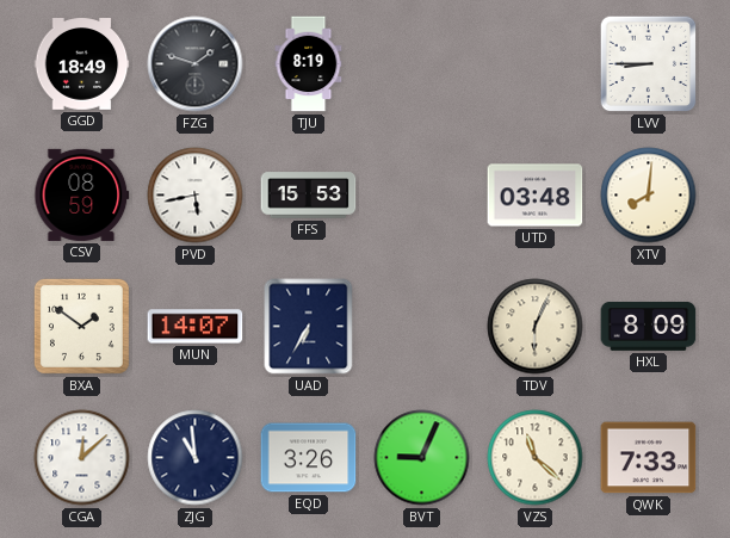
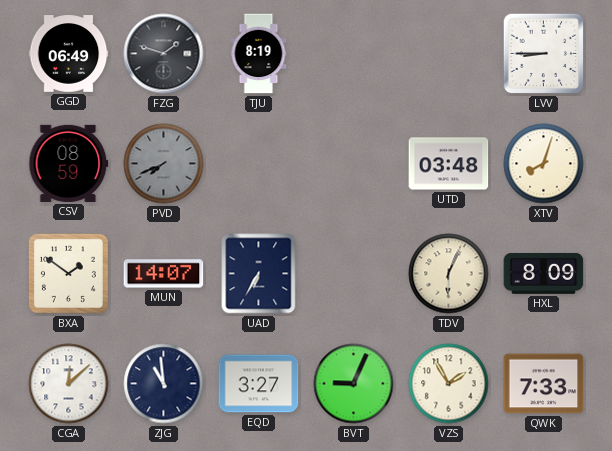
GGD: 18:49 -> 06:49
PVD: 5:43 -> 7:41
PVD dial: white -> grey
FFS: 15:53 -> none
XTV: 8:01 -> 8:03
EQD: 3:26 -> 3:27
VZS: 11:22 -> 1:55
